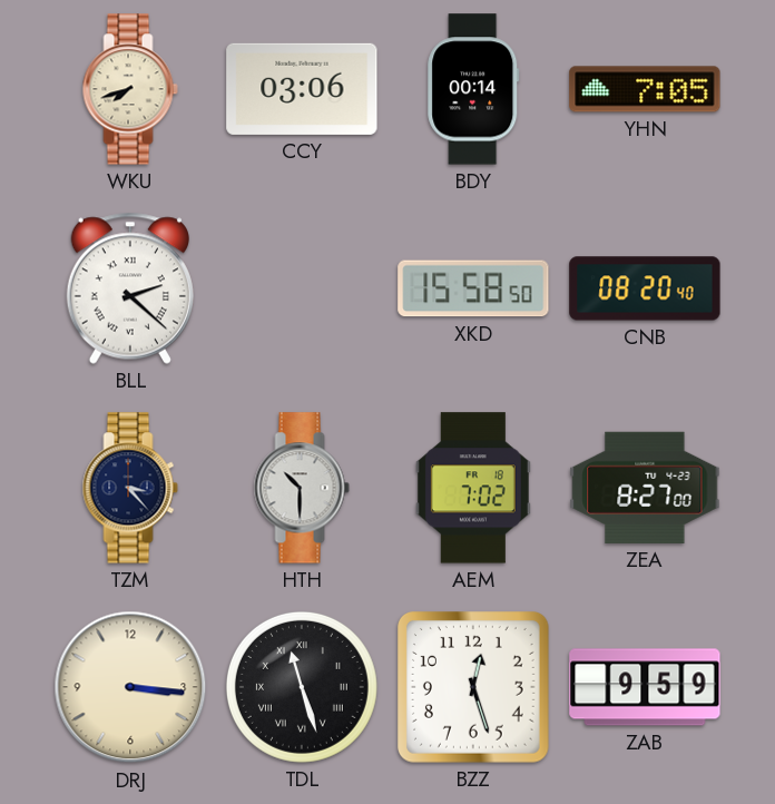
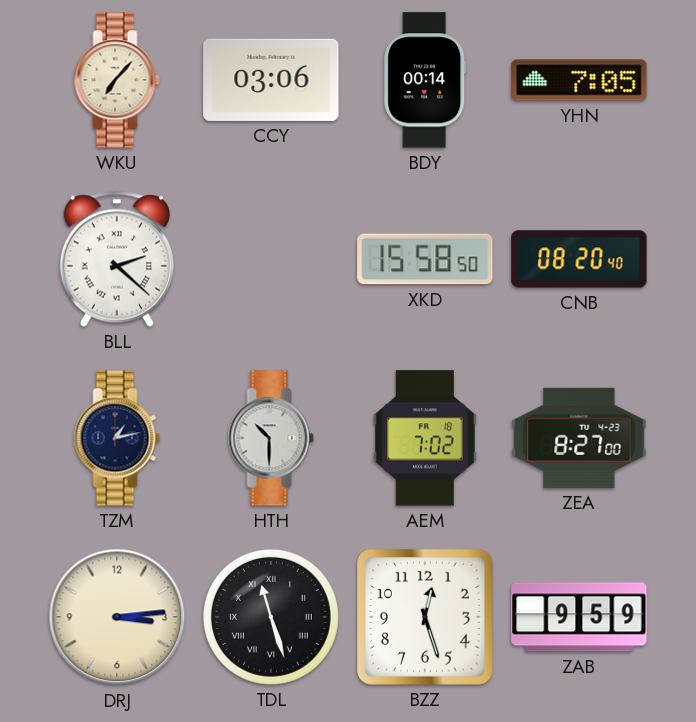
WKU: 7:42 -> 7:07
TZM: 3:23 -> 1:13
DRJ: 3:16 -> 3:14
